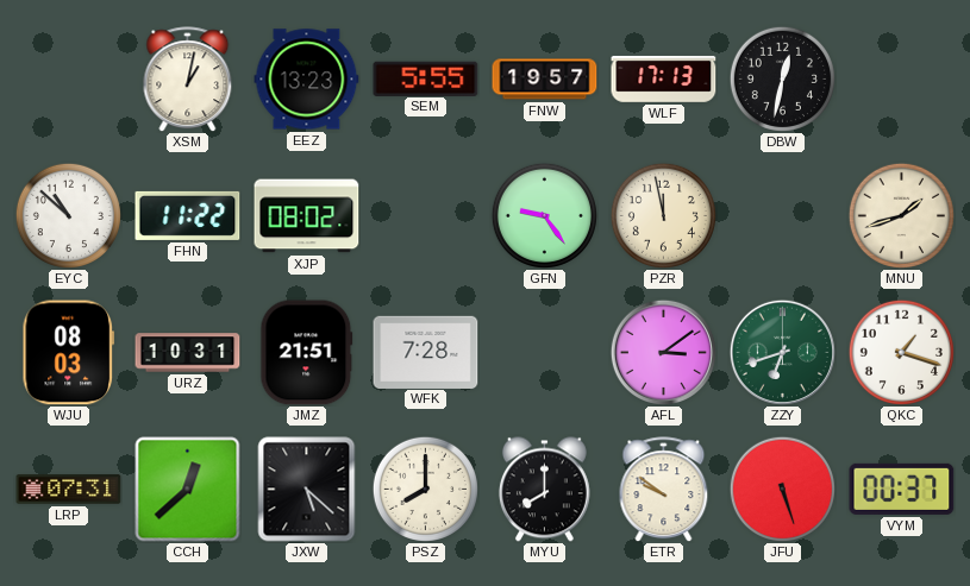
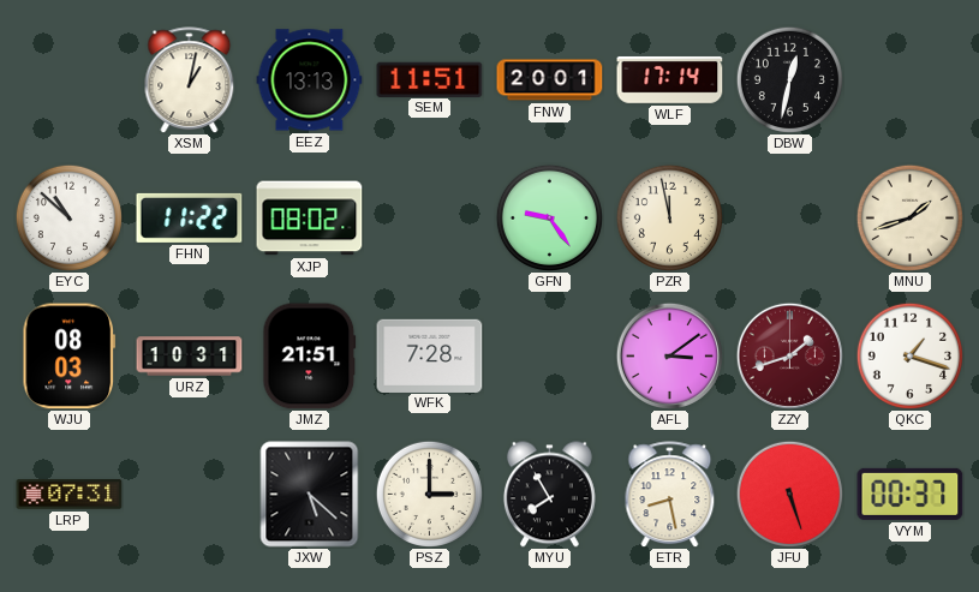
EEZ: 13:23 -> 13:13
SEM: 5:55 -> 11:51
FNW: 19:57 -> 20:01
WLF: 17:13 -> 17:14
ZZY: 6:42 -> 1:42
ZZY dial: green -> burgundy
CCH: 12:38 -> none
PSZ: 8:00 -> 3:00
MYU: 8:00 -> 7:55
ETR: 9:51 -> 8:28
